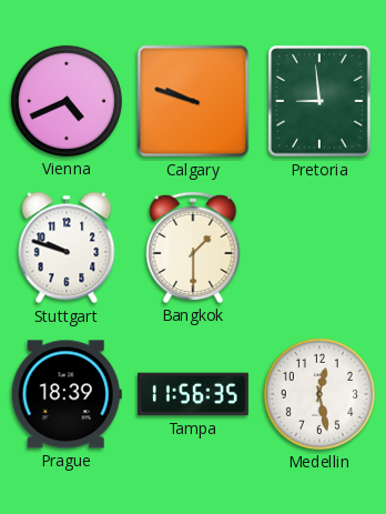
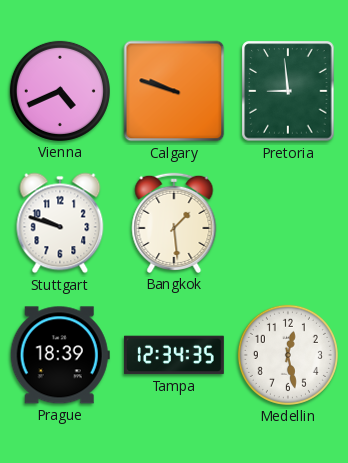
Bangkok: 1:30 -> 1:29
Tampa: 11:56 -> 12:34
